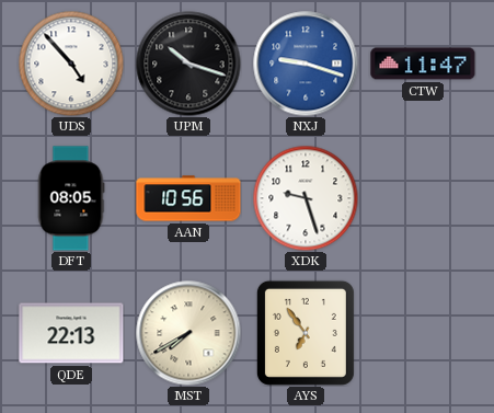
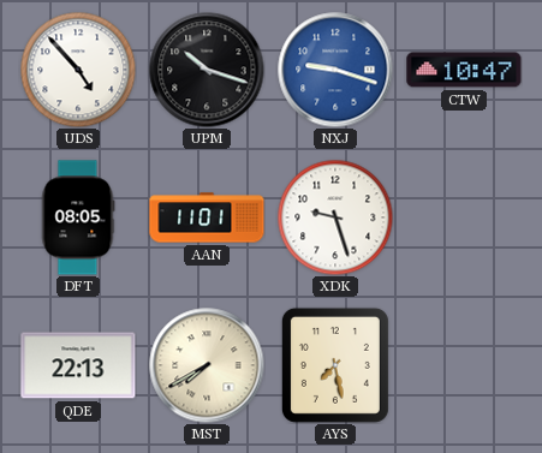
CTW: 11:47 -> 10:47
AAN: 10:56 -> 11:01
AYS: 6:54 -> 7:28
